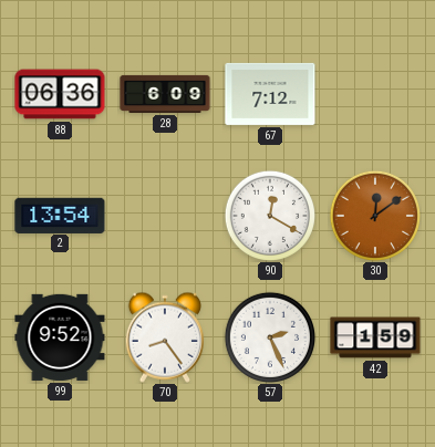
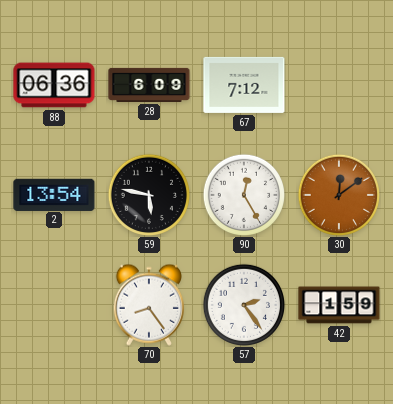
59: none -> 5:47
90: 12:20 -> 12:25
99: 9:52 -> none
57: 2:26 -> 2:24
